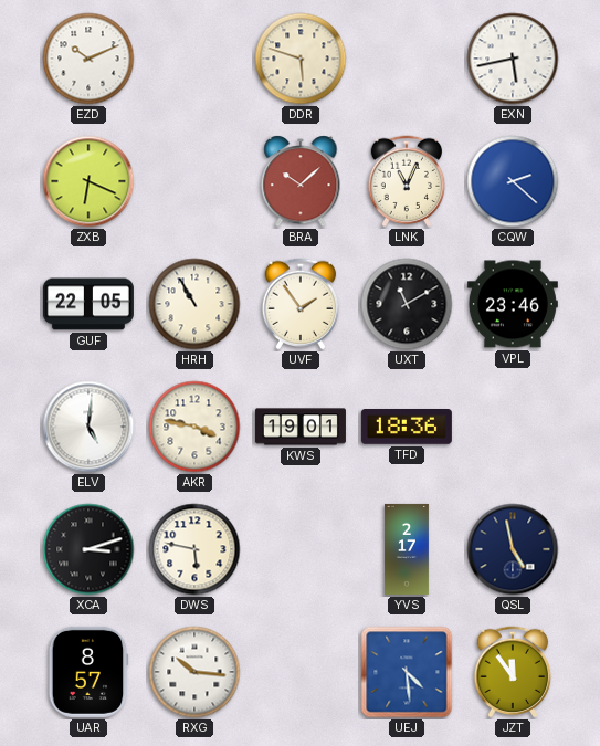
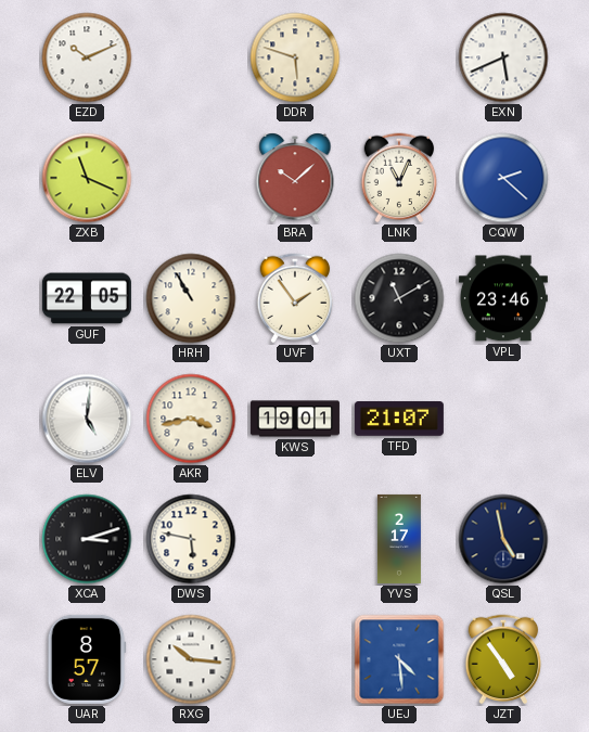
EXN: 5:43 -> 5:41
ZXB: 6:19 -> 11:19
AKR: 3:47 -> 3:43
TFD: 18:36 -> 21:07
JZT: 11:54 -> 4:54
